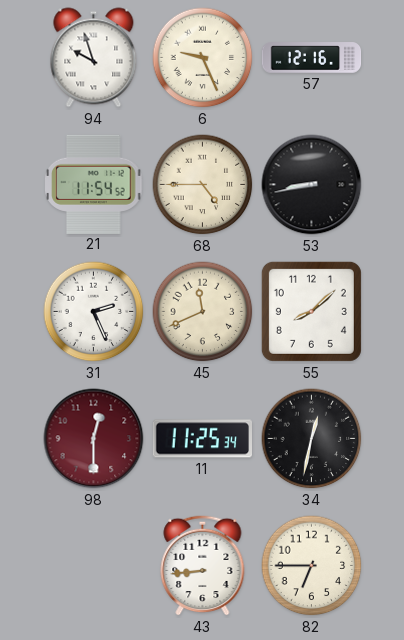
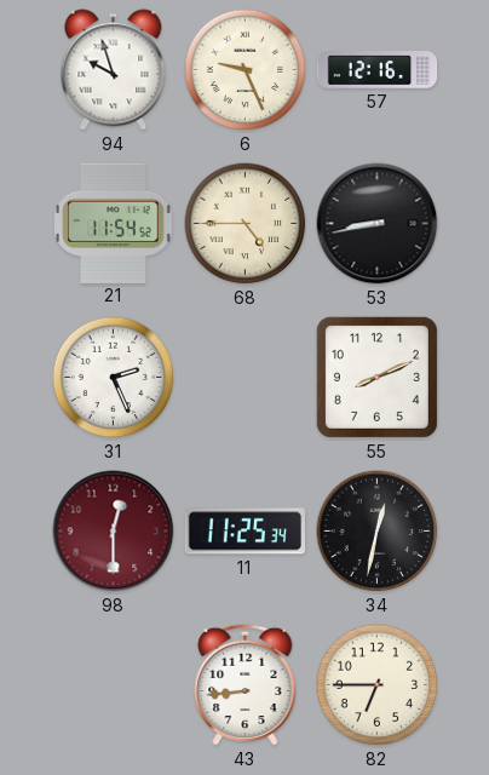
45: 11:41 -> none
55: 8:08 -> 8:11
